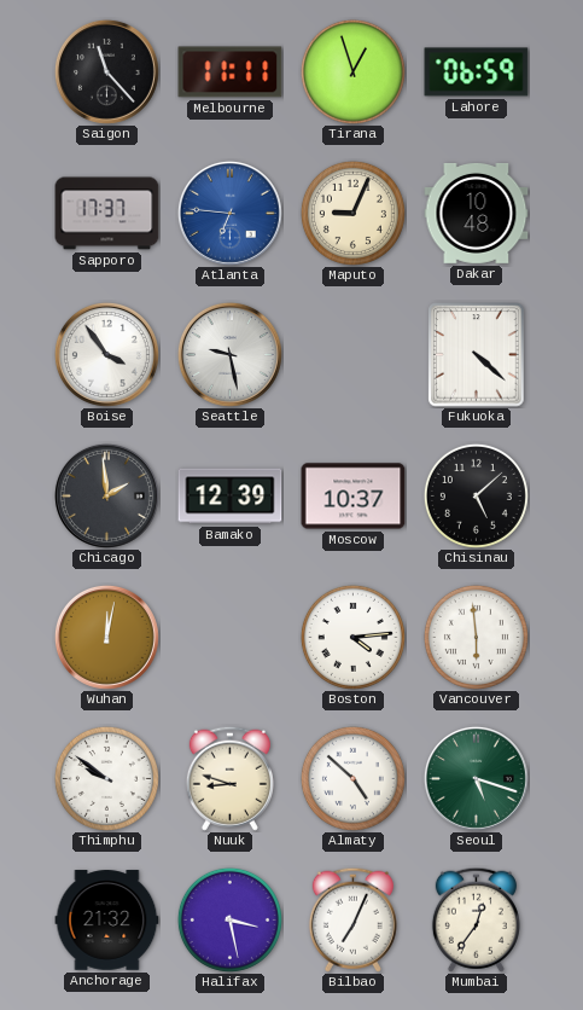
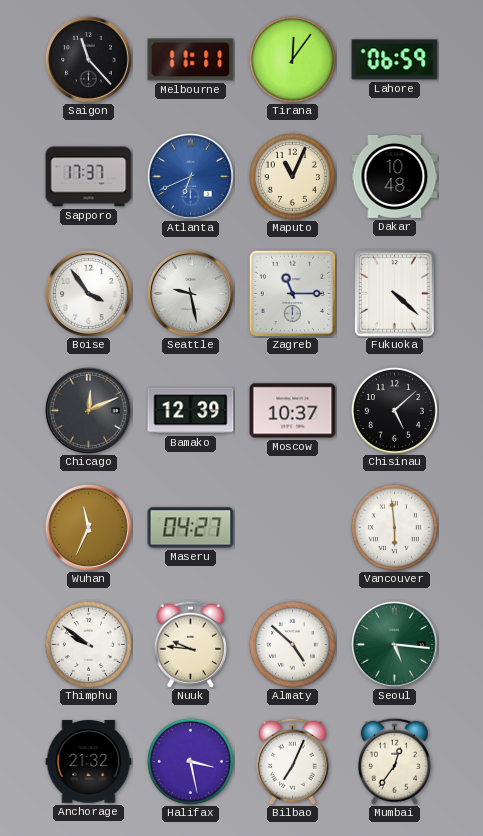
Tirana: 12:57 -> 12:06
Atlanta: 6:46 -> 6:41
Maputo: 9:04 -> 11:04
Zagreb: none -> 11:15
Chicago: 1:59 -> 12:11
Wuhan: 12:02 -> 11:34
Maseru: none -> 04:27
Boston: 4:14 -> none
Nuuk: 8:48 -> 9:46
Seoul: 5:18 -> 5:16
